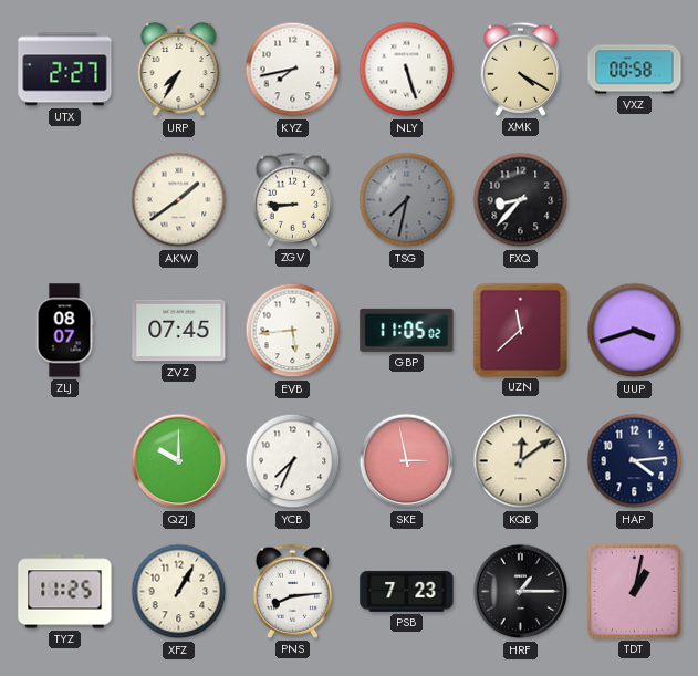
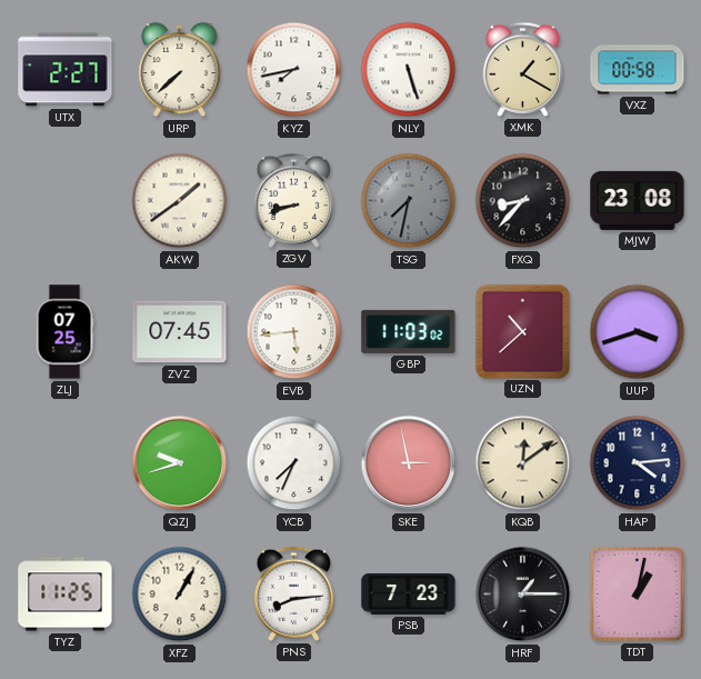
URP: 7:35 -> 7:38
XMK: 4:20 -> 1:20
ZGV: 8:45 -> 8:42
MJW: none -> 23:08
ZLJ: 08:07 -> 07:25
GBP: 11:05 -> 11:03
UZN: 11:38 -> 10:38
QZJ: 10:00 -> 9:42
